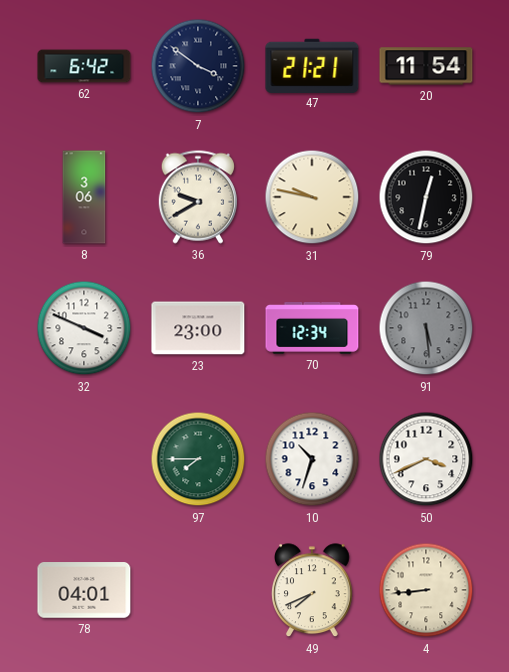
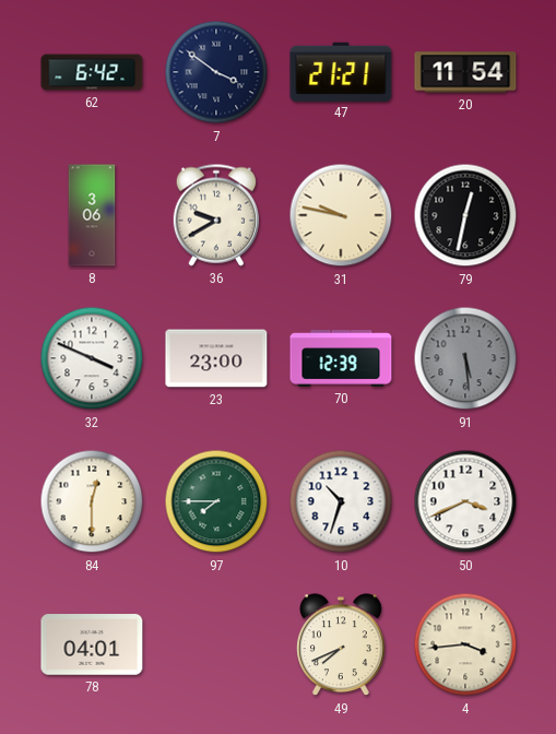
70: 12:34 -> 12:39
84: none -> 12:30
4: 8:44 -> 3:44
